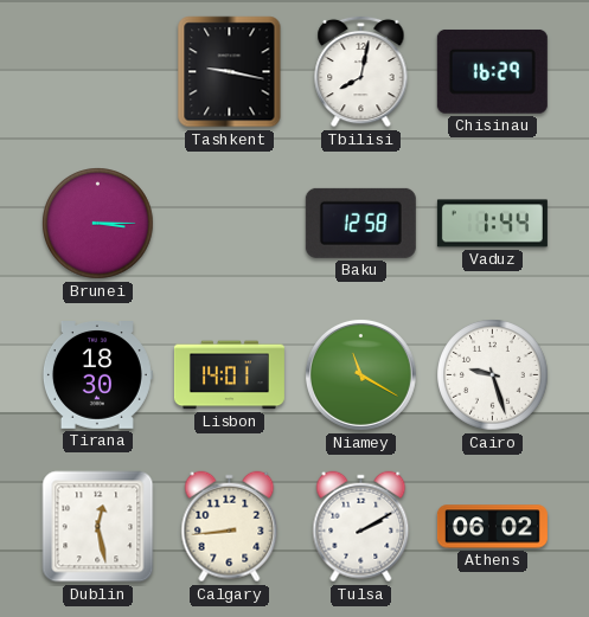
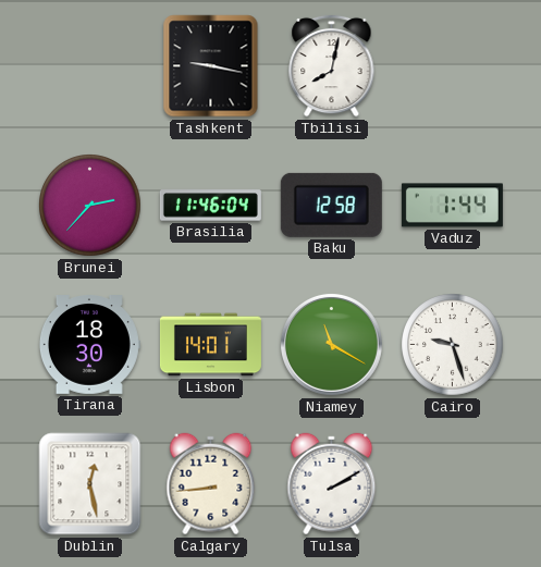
Chisinau: 16:29 -> none
Brunei: 3:15 -> 2:37
Brasilia: none -> 11:46
Athens: 06:02 -> none
